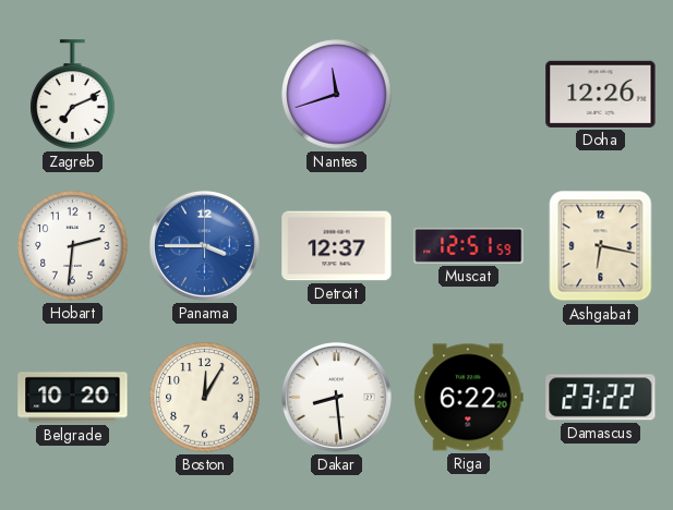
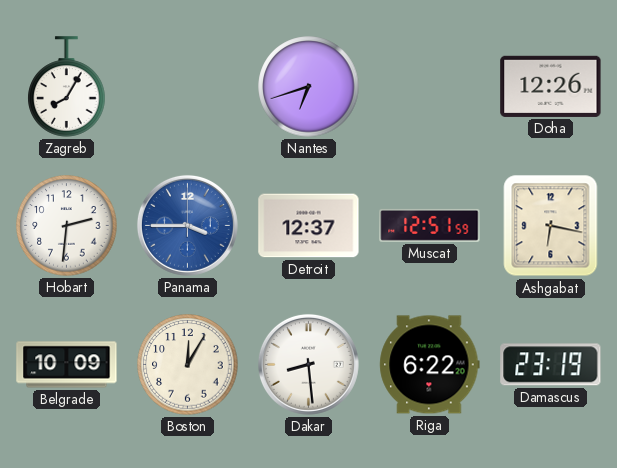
Zagreb: 7:11 -> 8:05
Nantes: 11:42 -> 6:42
Belgrade: 10:20 -> 10:09
Damascus: 23:22 -> 23:19
